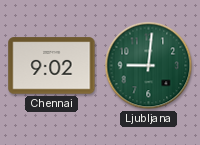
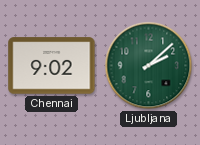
Ljubljana: 9:01 -> 2:08
